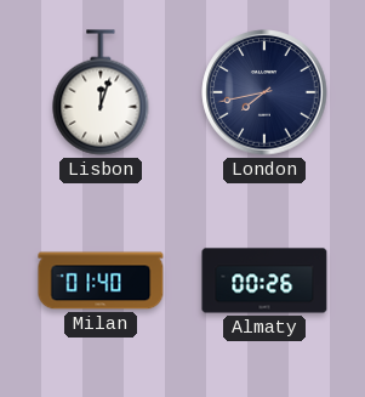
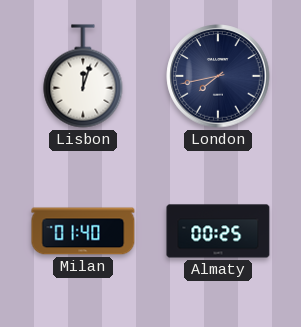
Almaty: 00:26 -> 00:25
